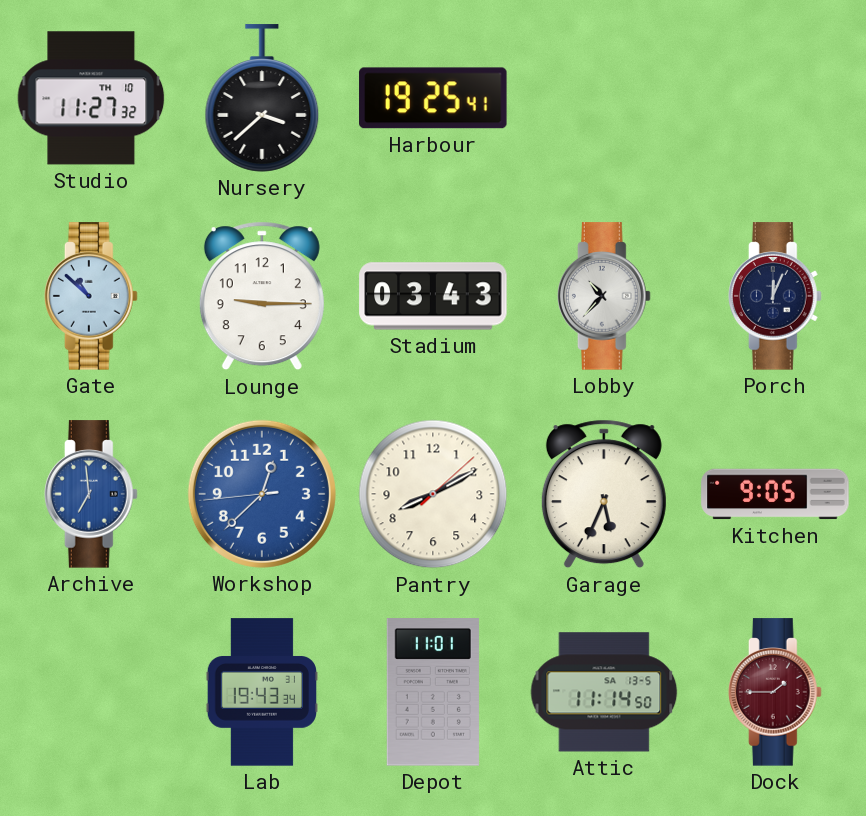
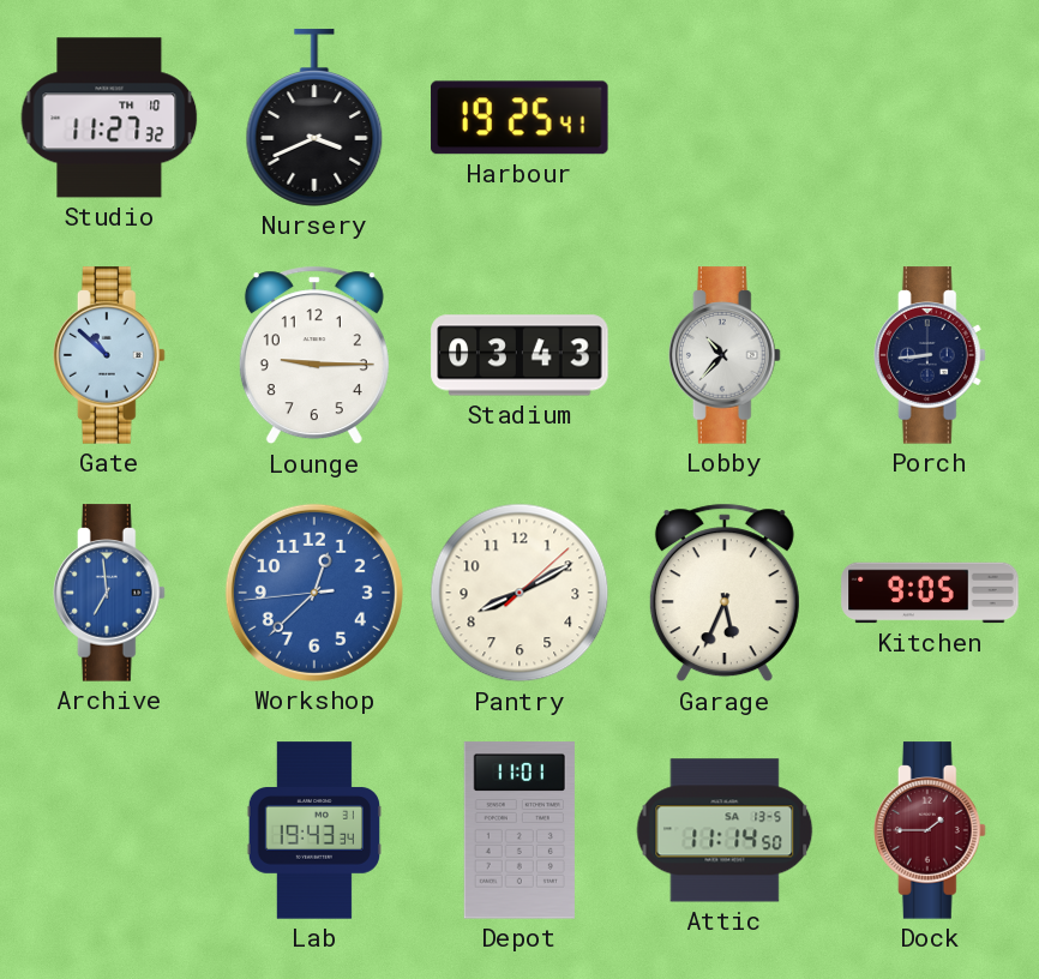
Nursery: 3:38 -> 3:41
Porch: 12:04 -> 8:44
